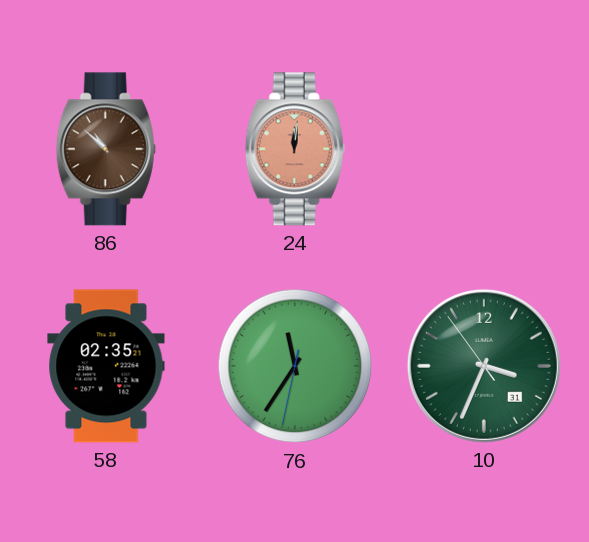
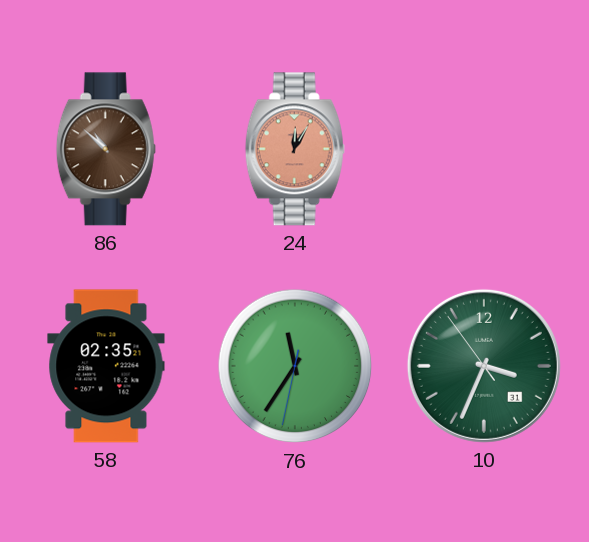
24: 12:01 -> 12:05
